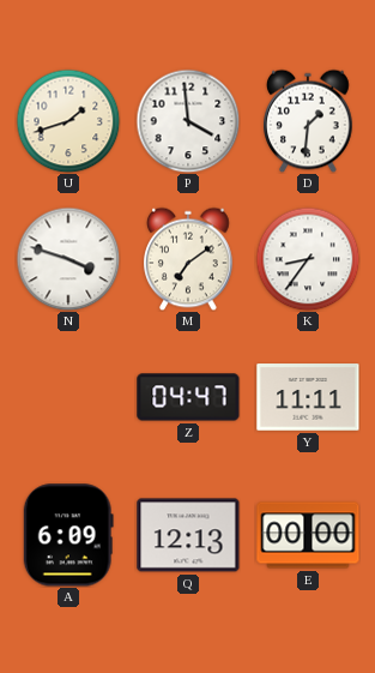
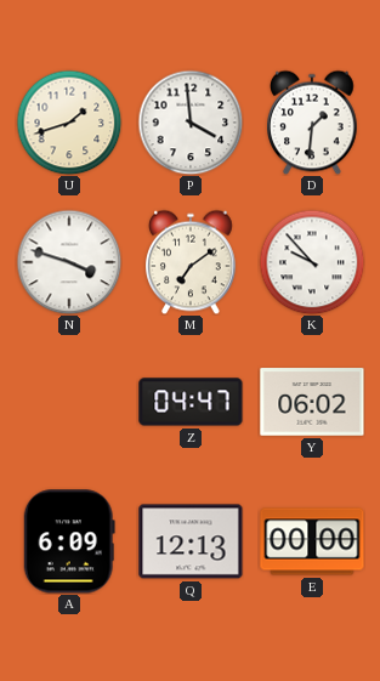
K: 8:36 -> 9:53
Y: 11:11 -> 06:02
